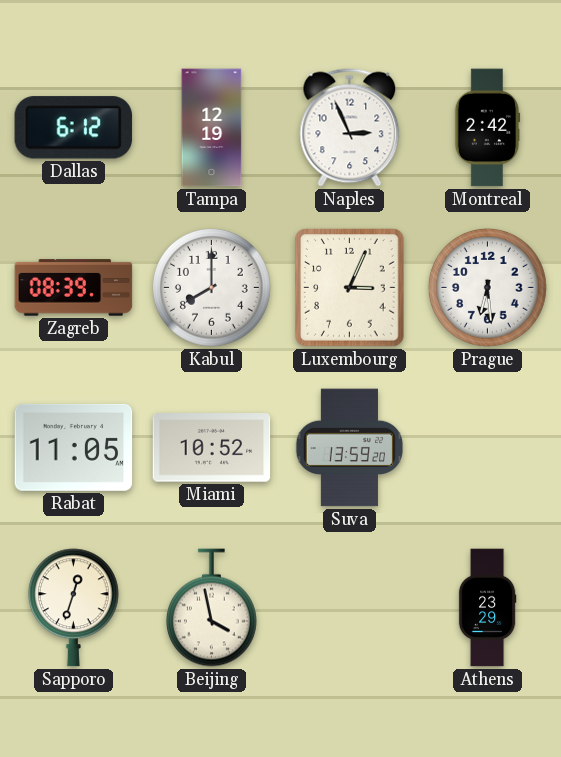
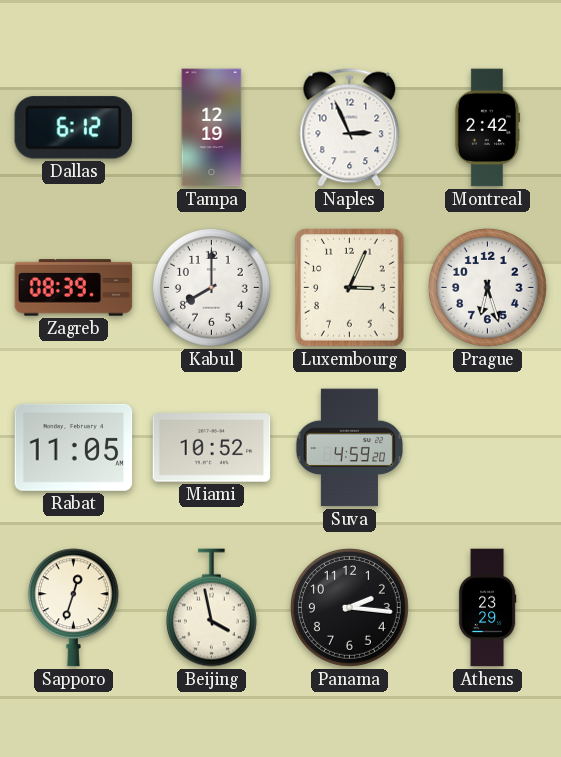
Prague: 6:29 -> 6:27
Suva: 13:59 -> 4:59
Panama: none -> 2:16
